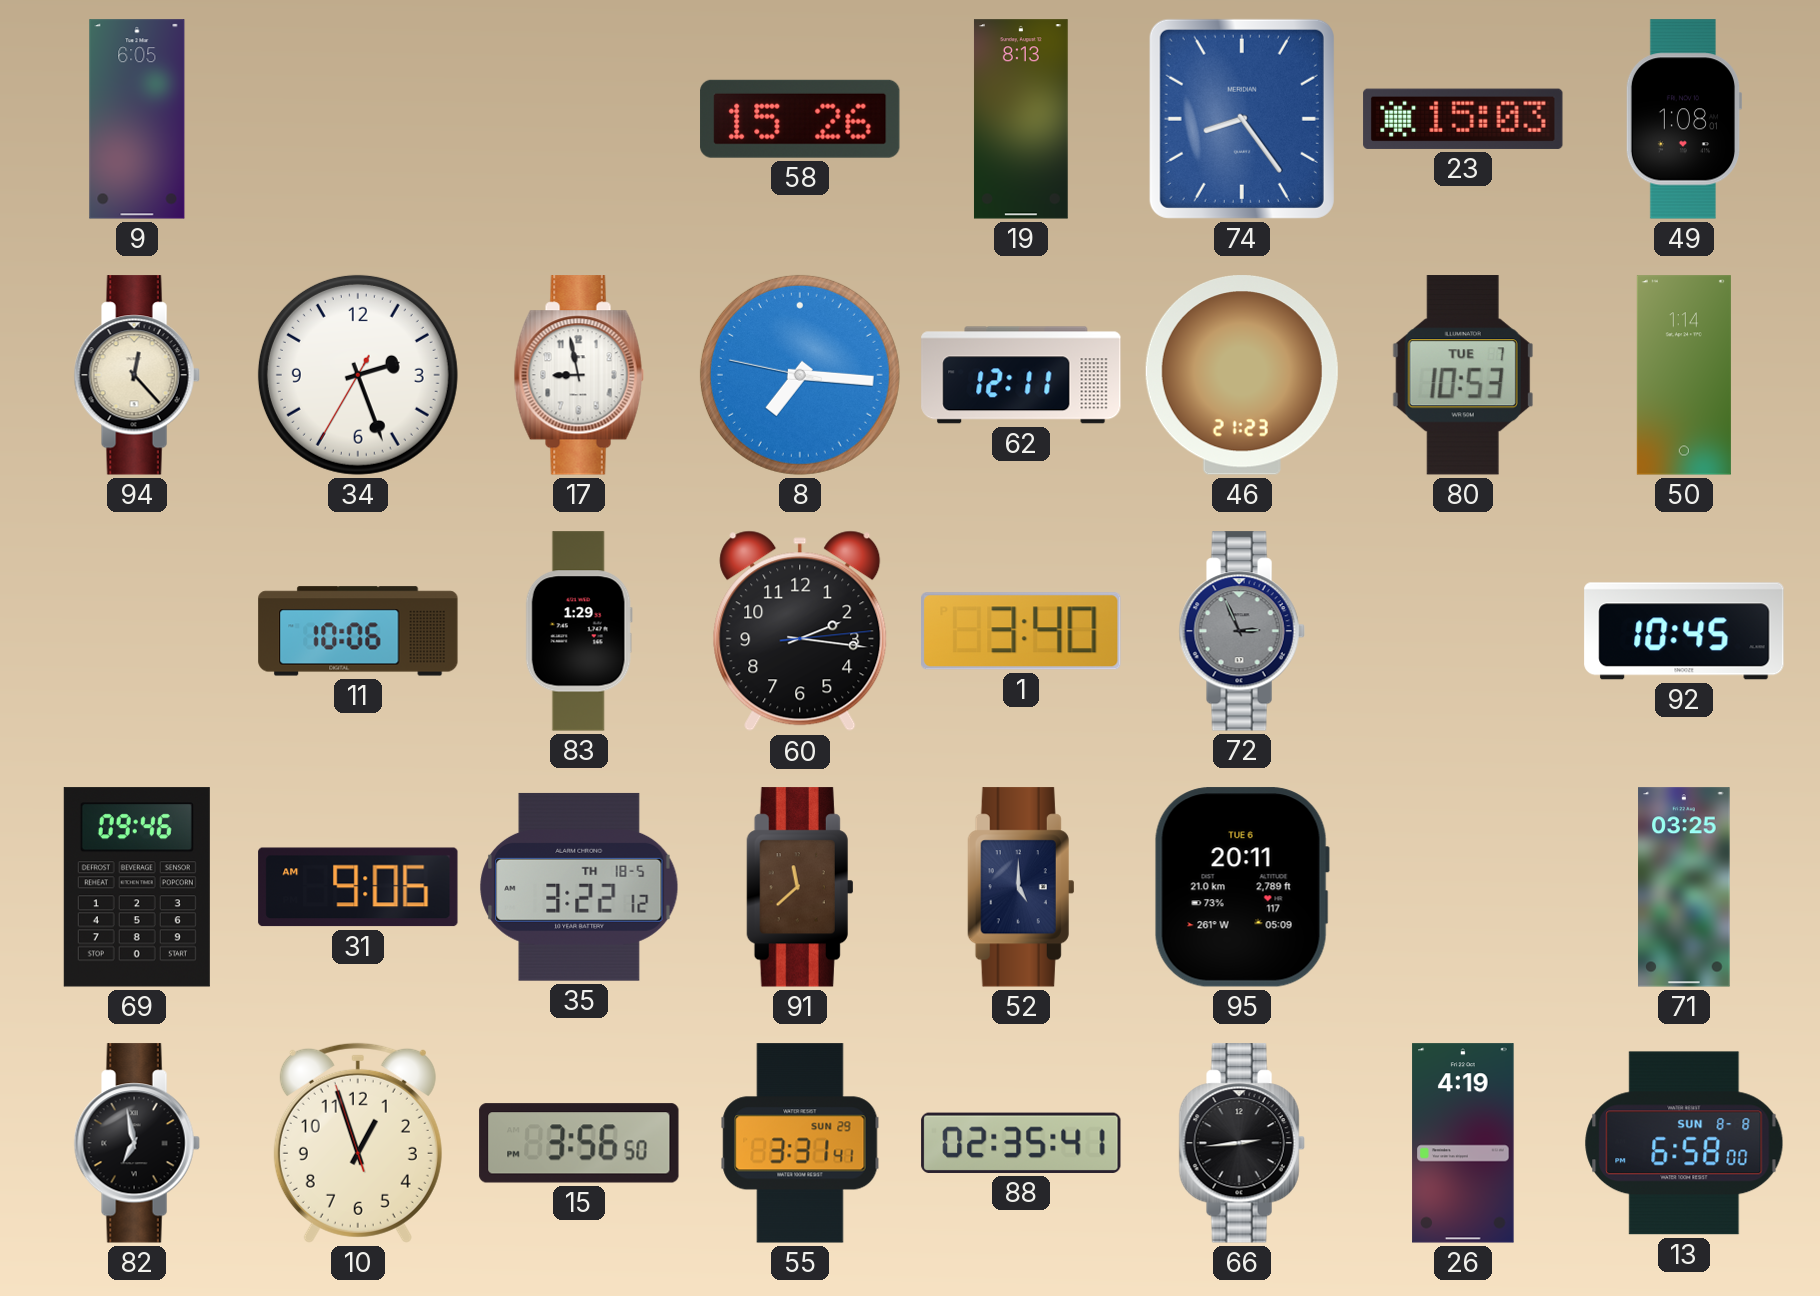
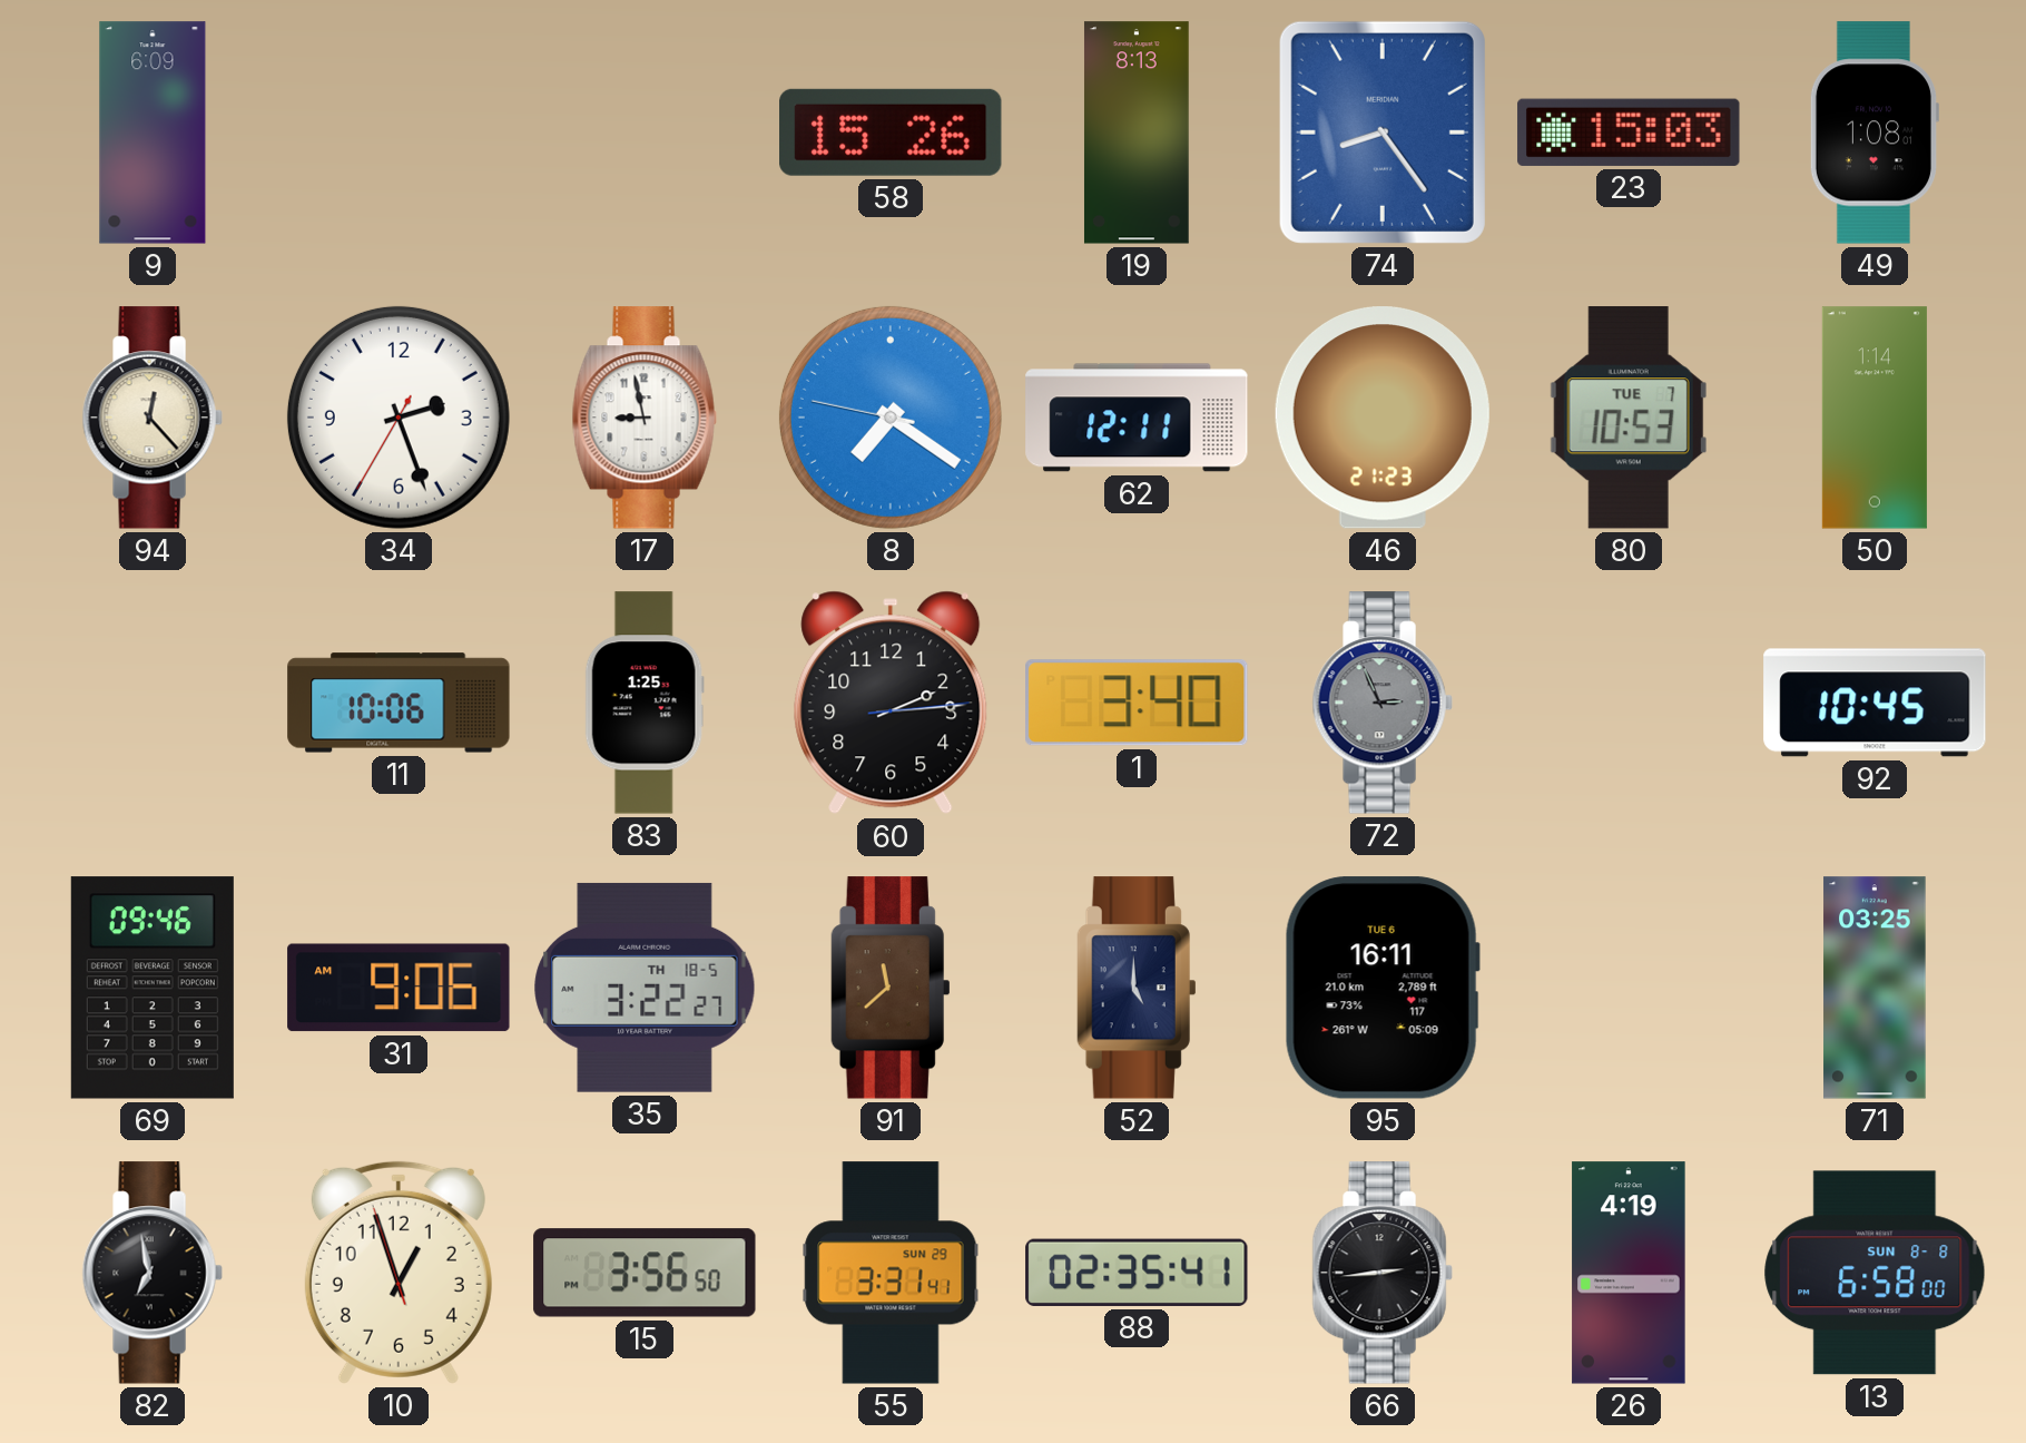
9: 6:05 -> 6:09
8: 7:15 -> 7:20
83: 1:29 -> 1:25
60: 2:16 -> 2:14
35: 3:22:12 -> 3:22:27
95: 20:11 -> 16:11
